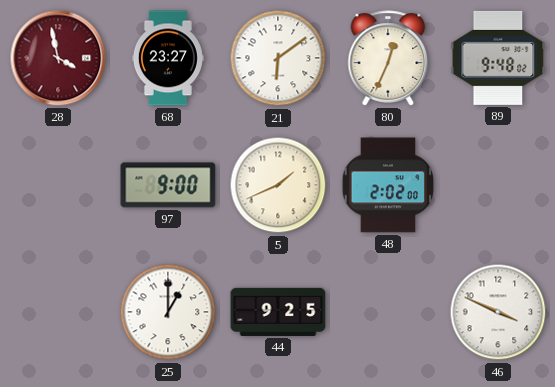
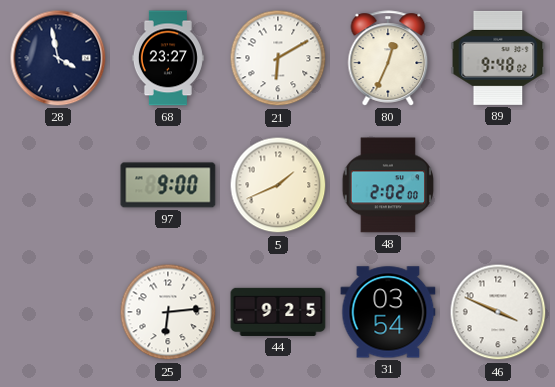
28 dial: burgundy -> navy
21: 6:09 -> 6:10
25: 1:00 -> 6:14
31: none -> 03:54
